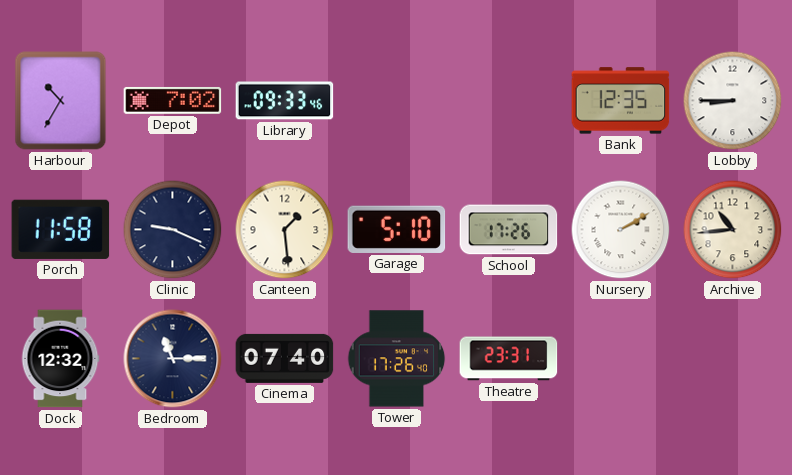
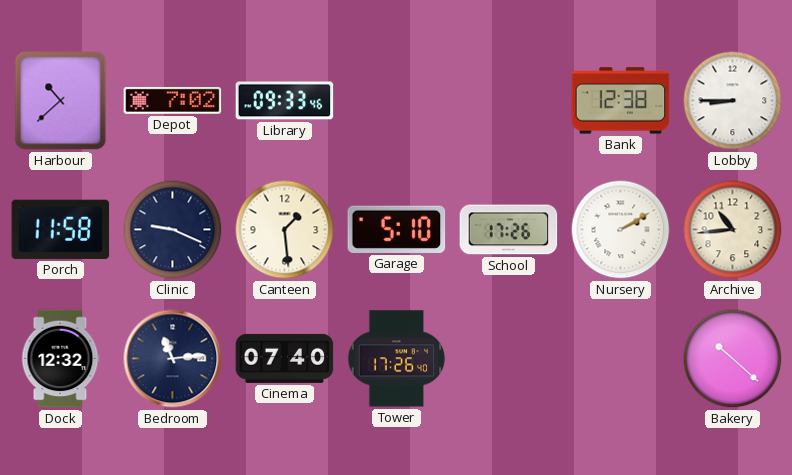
Harbour: 10:35 -> 10:38
Bank: 12:35 -> 12:38
Bedroom: 11:15 -> 11:14
Theatre: 23:31 -> none
Bakery: none -> 10:22
